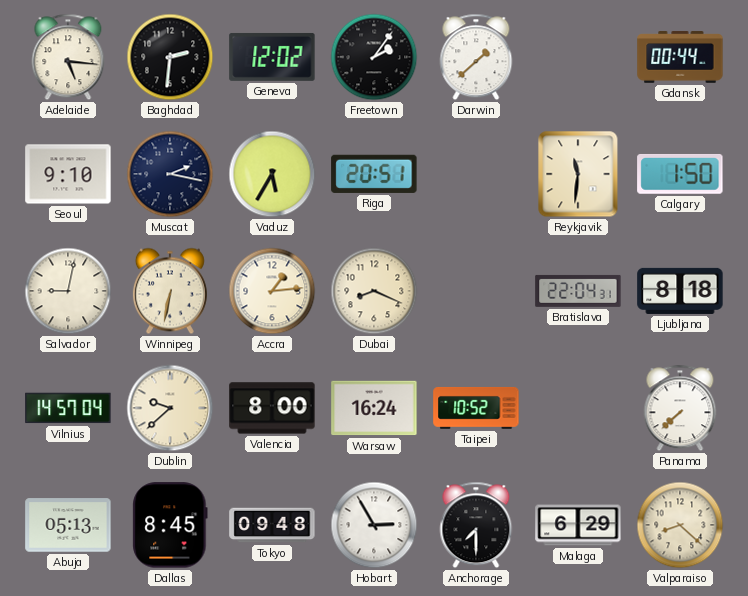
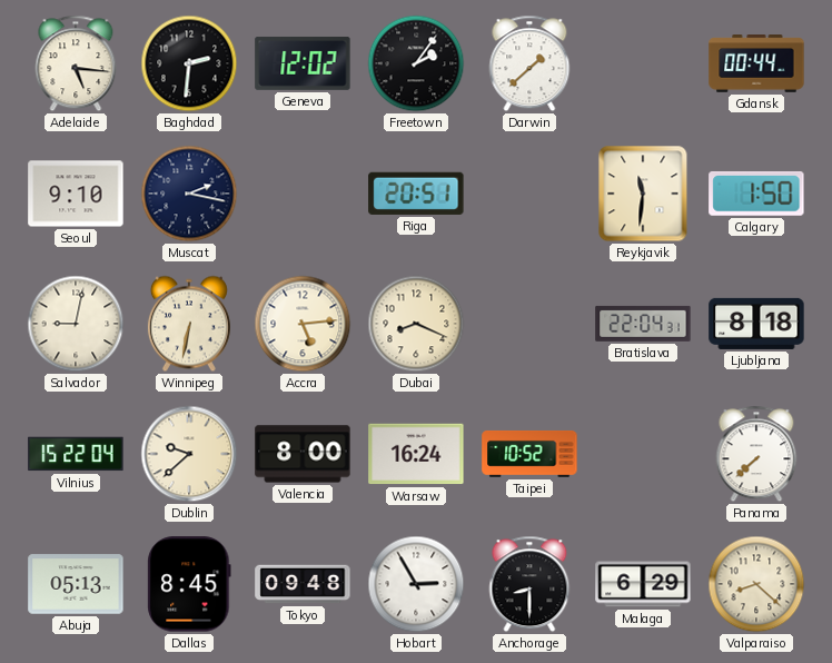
Vaduz: 5:35 -> none
Accra: 1:14 -> 5:14
Vilnius: 14:57 -> 15:22
Anchorage: 7:30 -> 8:30
